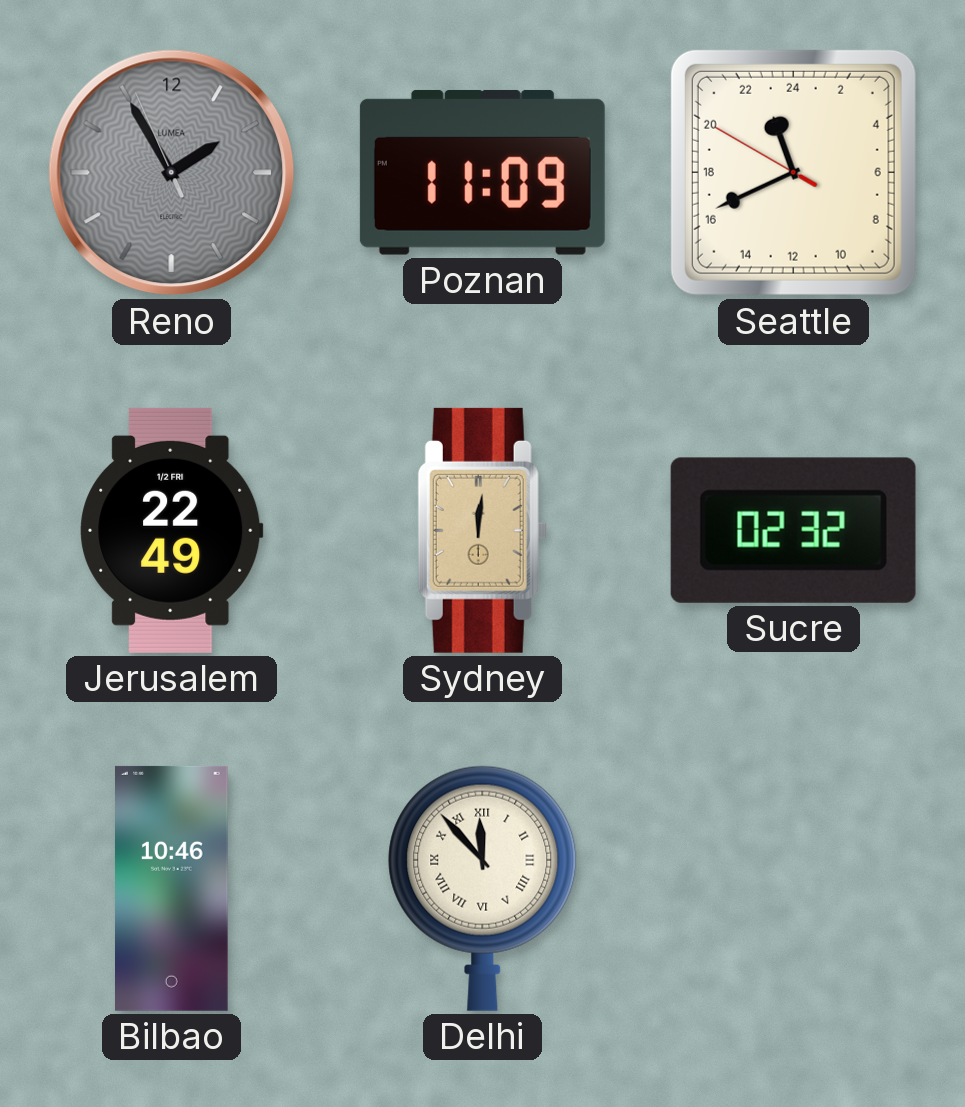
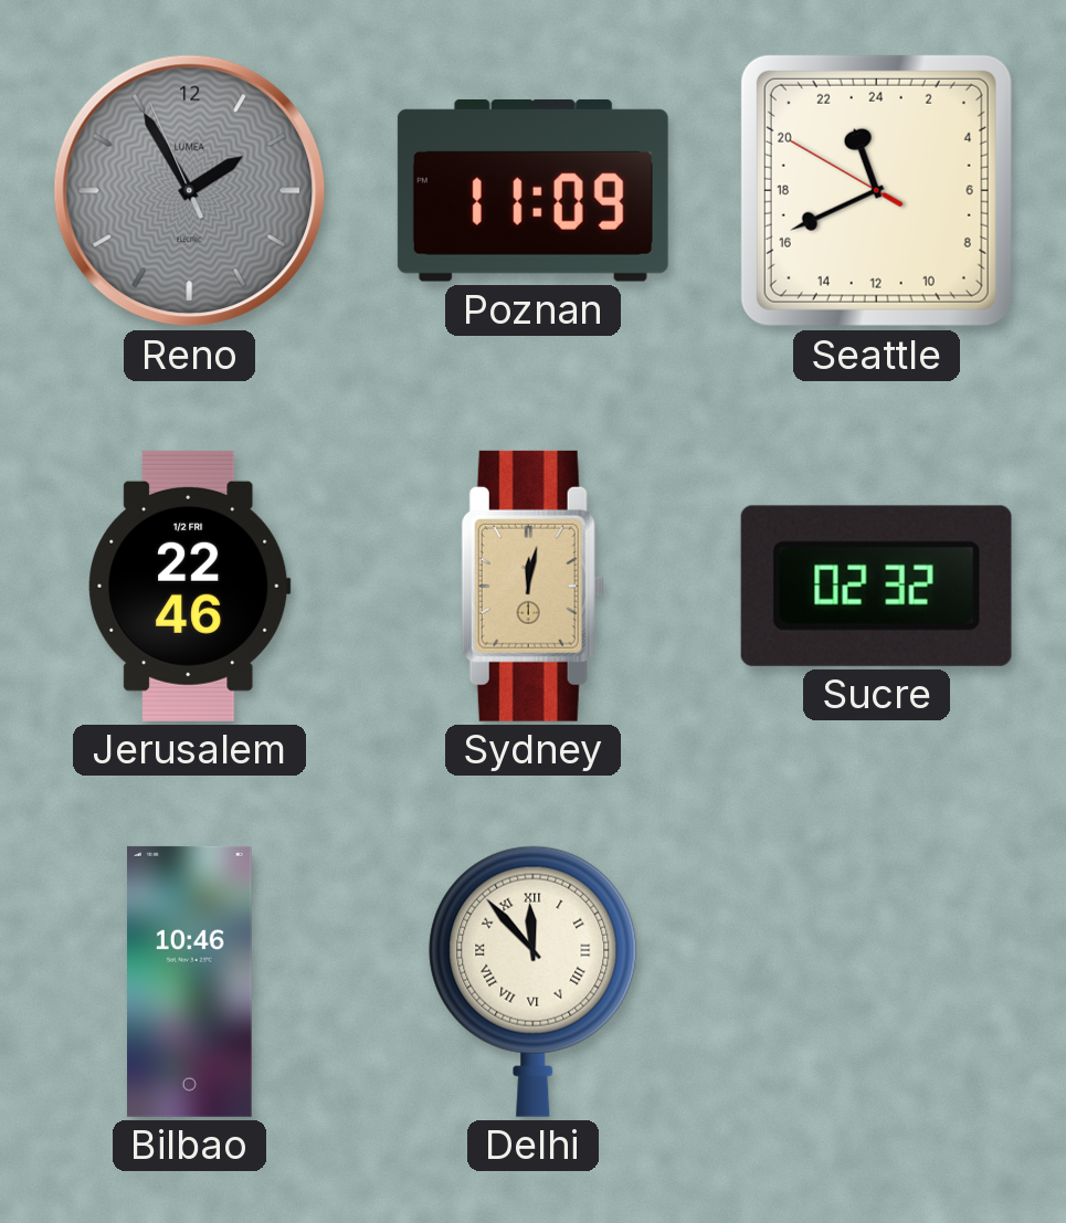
Jerusalem: 22:49 -> 22:46
Sydney: 12:01 -> 12:02
